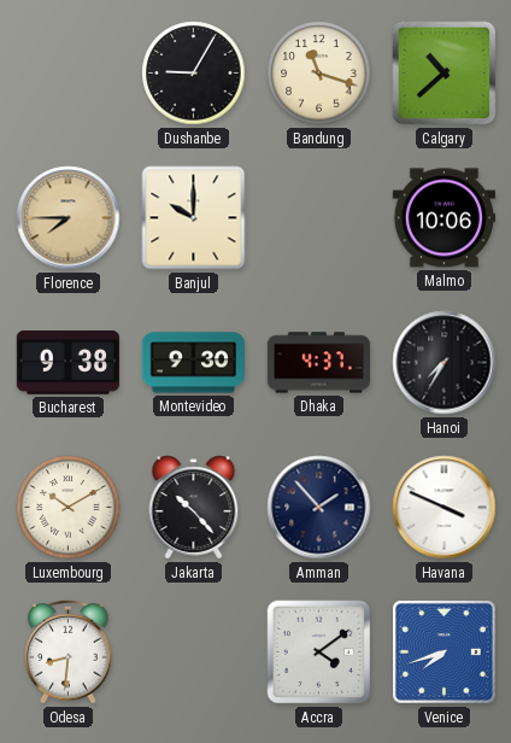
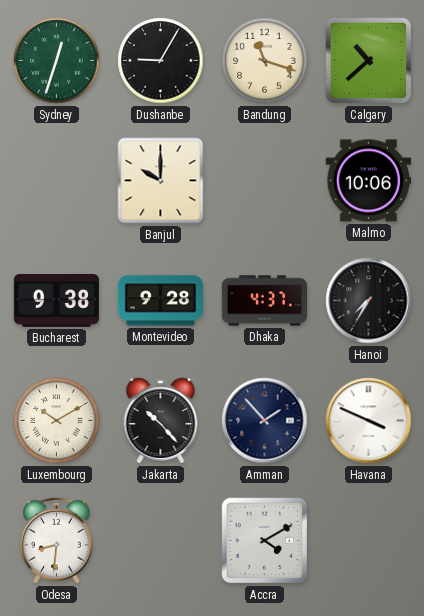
Sydney: none -> 12:33
Florence: 7:45 -> none
Montevideo: 9:30 -> 9:28
Accra: 4:09 -> 4:10
Venice: 7:42 -> none
